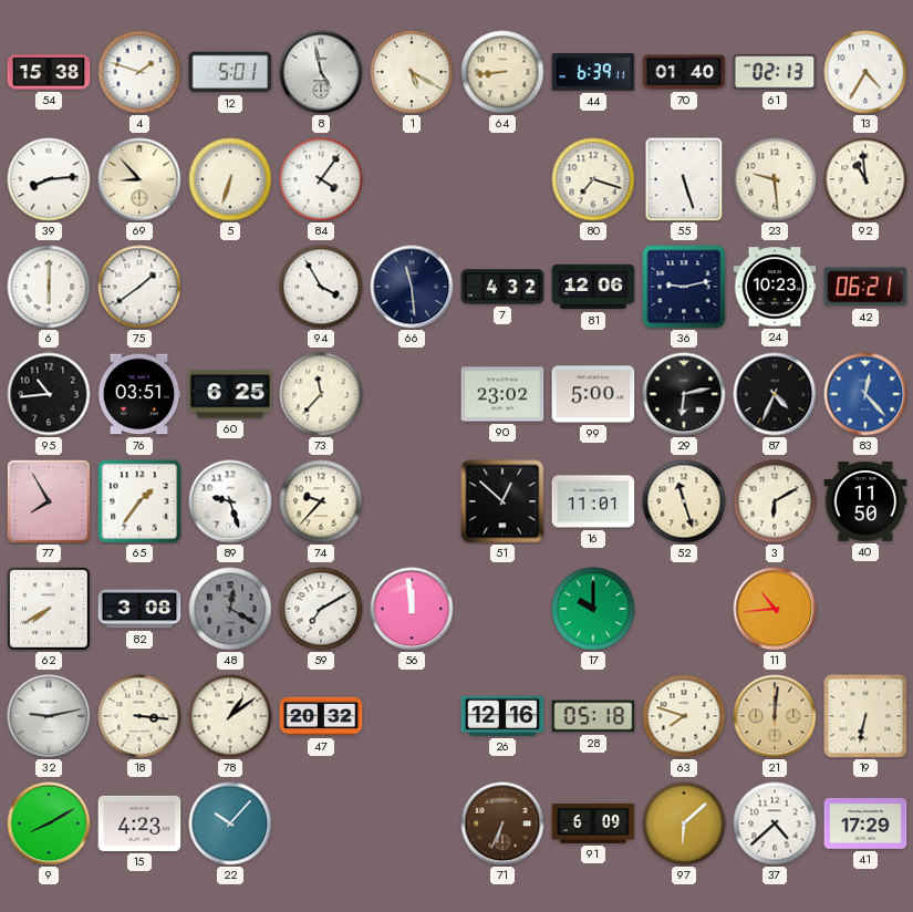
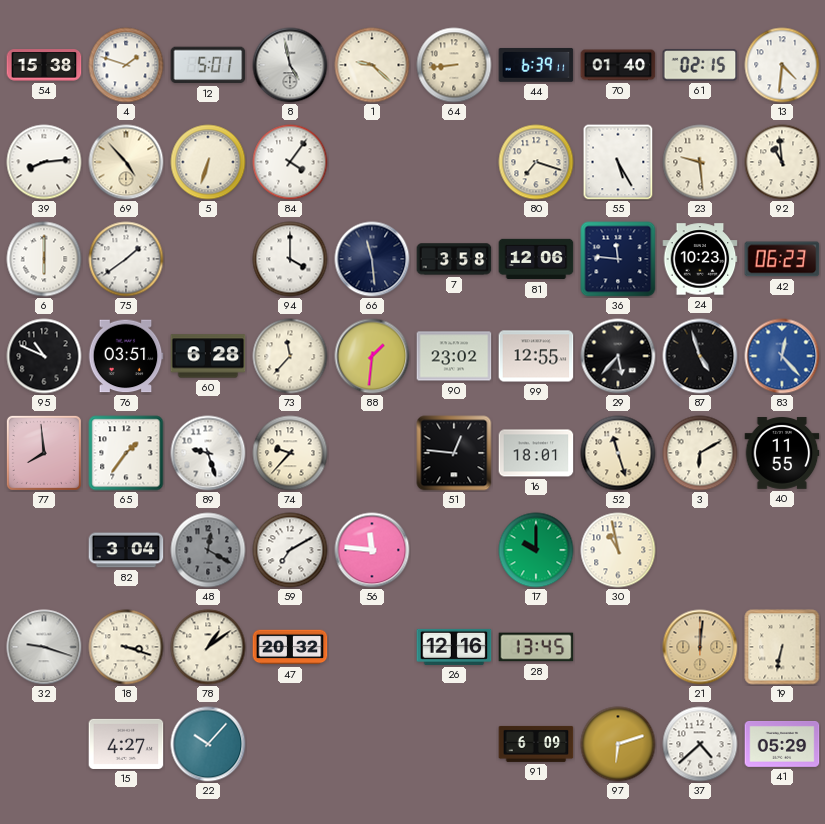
1: 5:20 -> 9:22
61: 02:13 -> 02:15
13: 4:35 -> 4:31
69: 8:53 -> 4:53
55: 5:27 -> 5:25
94: 3:55 -> 4:00
7: 4:32 -> 3:58
36: 9:13 -> 11:46
42: 06:21 -> 06:23
95: 10:44 -> 10:49
60: 6:25 -> 6:28
88: none -> 1:31
99: 5:00 -> 12:55
29: 6:13 -> 5:37
87: 4:34 -> 4:57
77: 7:55 -> 7:59
51: 12:52 -> 12:46
16: 11:01 -> 18:01
40: 11:50 -> 11:55
62: 7:40 -> none
82: 3:08 -> 3:04
56: 11:59 -> 11:46
30: none -> 10:58
11: 10:44 -> none
32: 9:13 -> 9:18
18: 3:16 -> 3:18
28: 05:18 -> 13:45
63: 7:48 -> none
9: 8:10 -> none
15: 4:23 -> 4:27
71: 6:34 -> none
97: 6:08 -> 6:12
41: 17:29 -> 05:29
